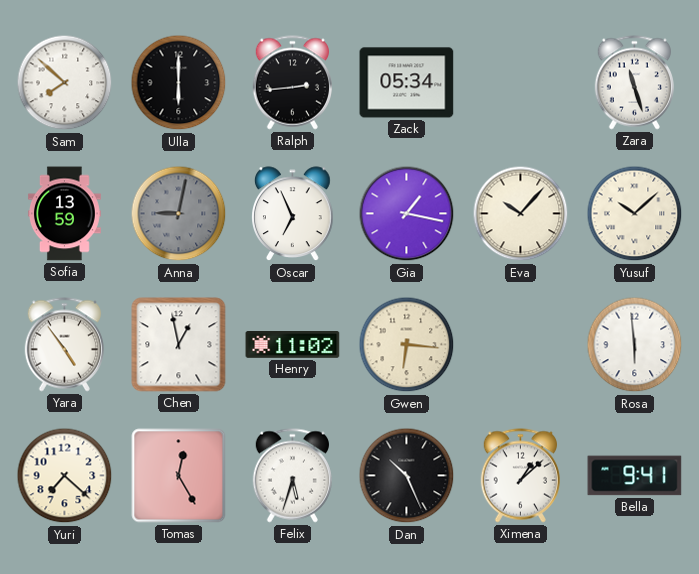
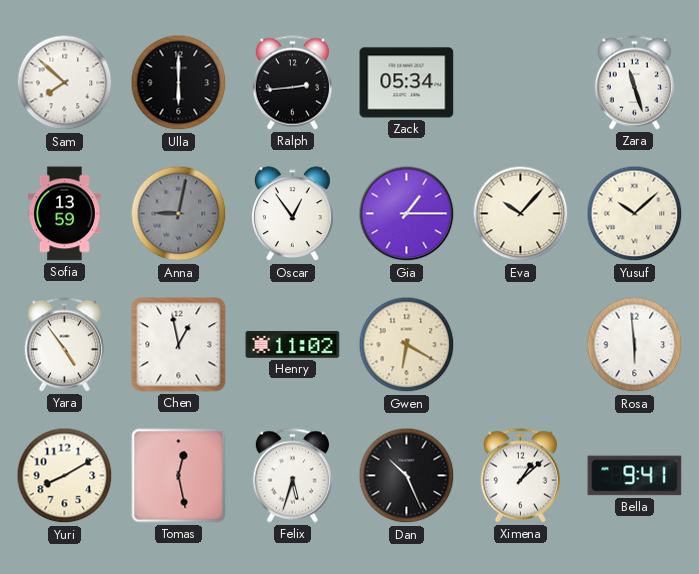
Oscar: 6:56 -> 12:54
Gia: 1:17 -> 1:15
Gwen: 6:16 -> 6:20
Yuri: 7:22 -> 8:10
Tomas: 12:25 -> 12:28
